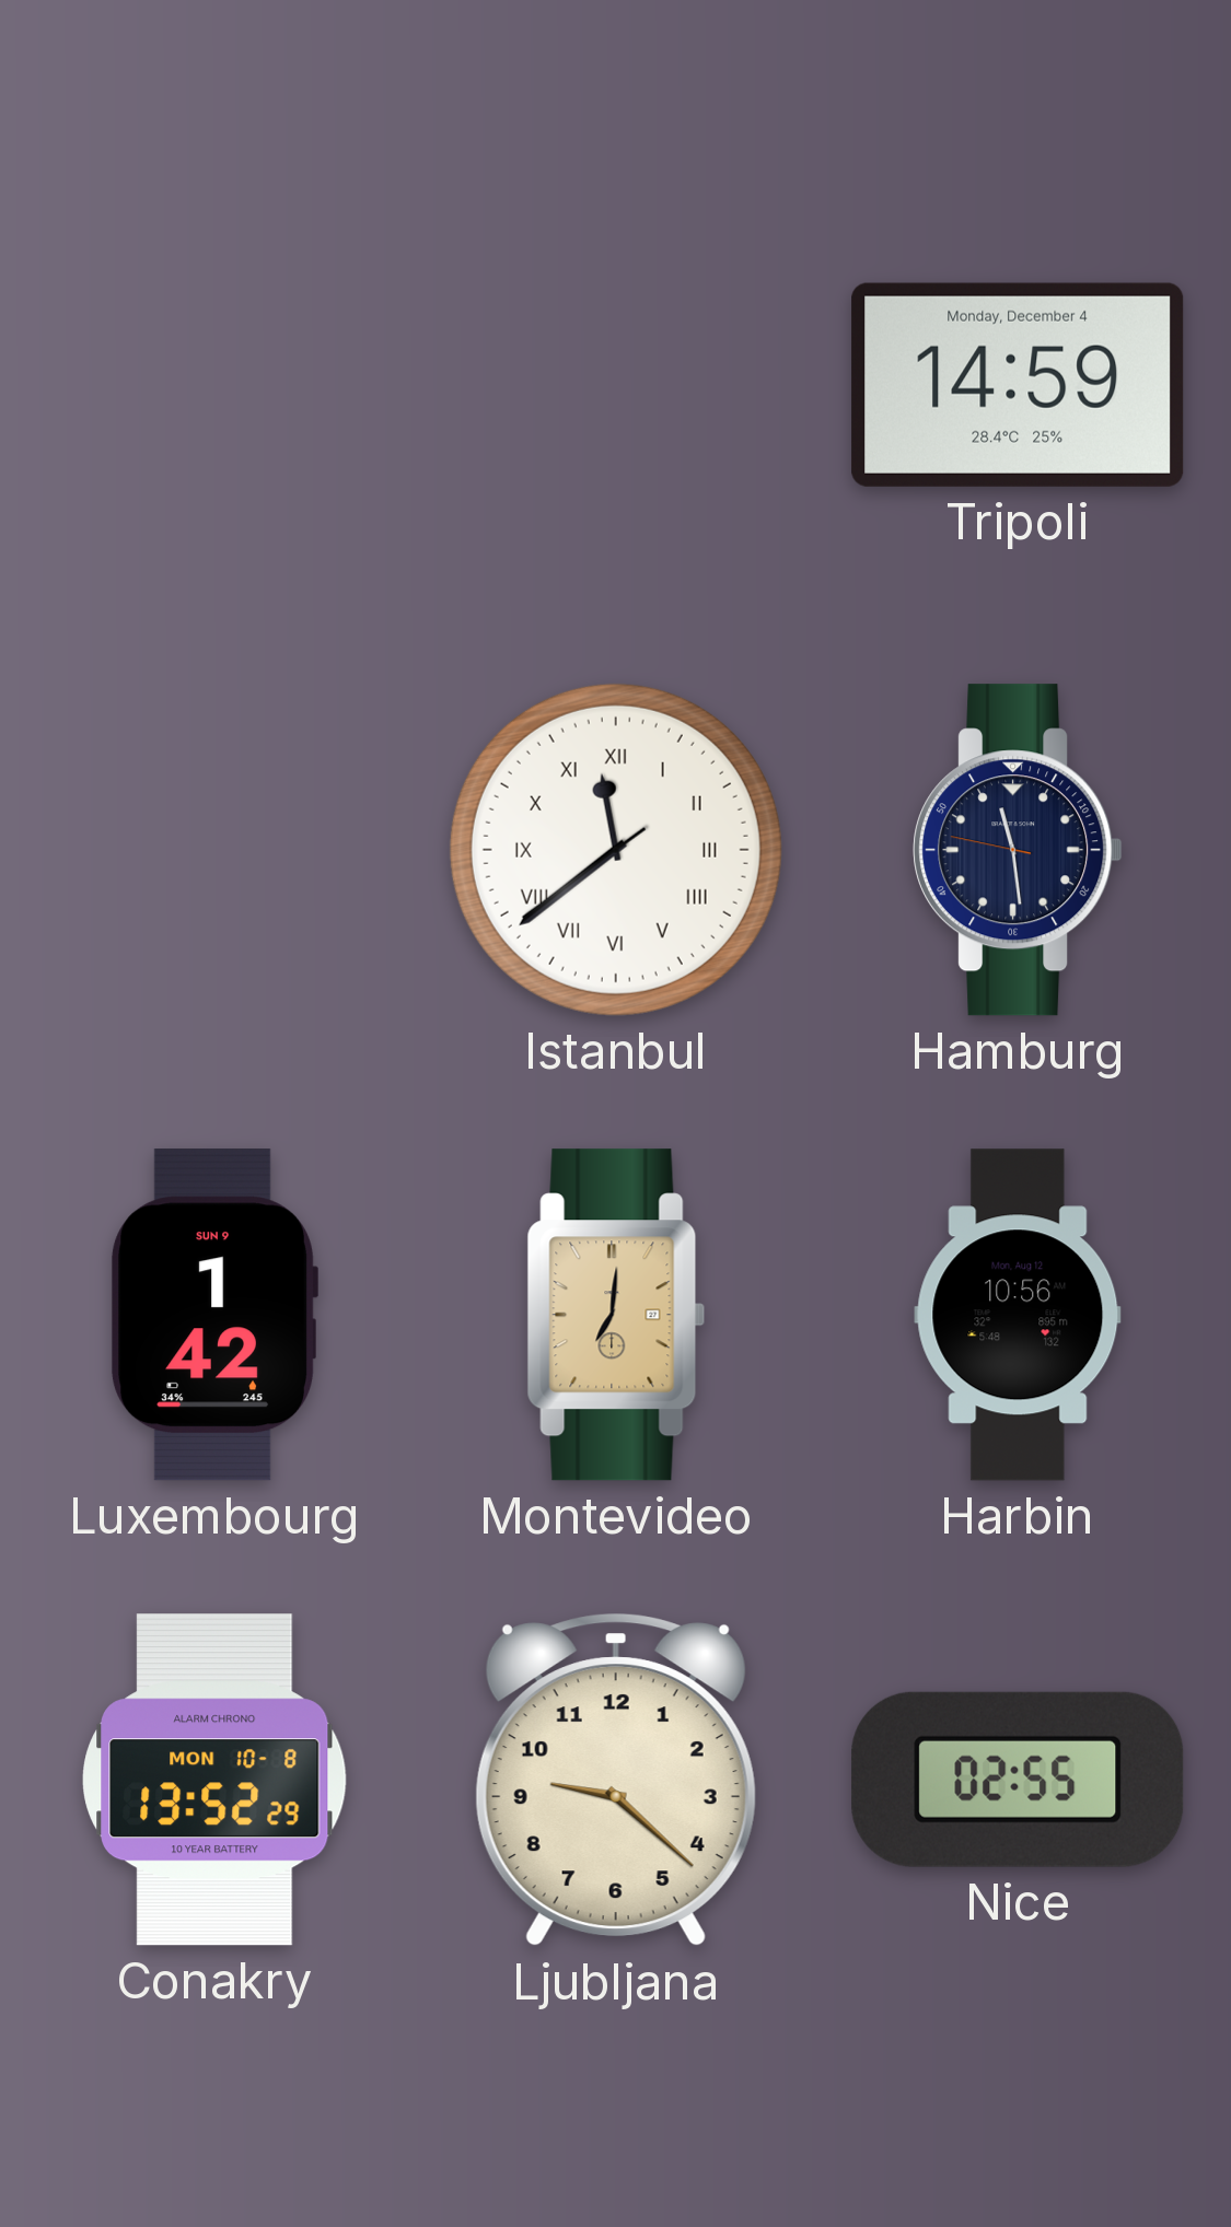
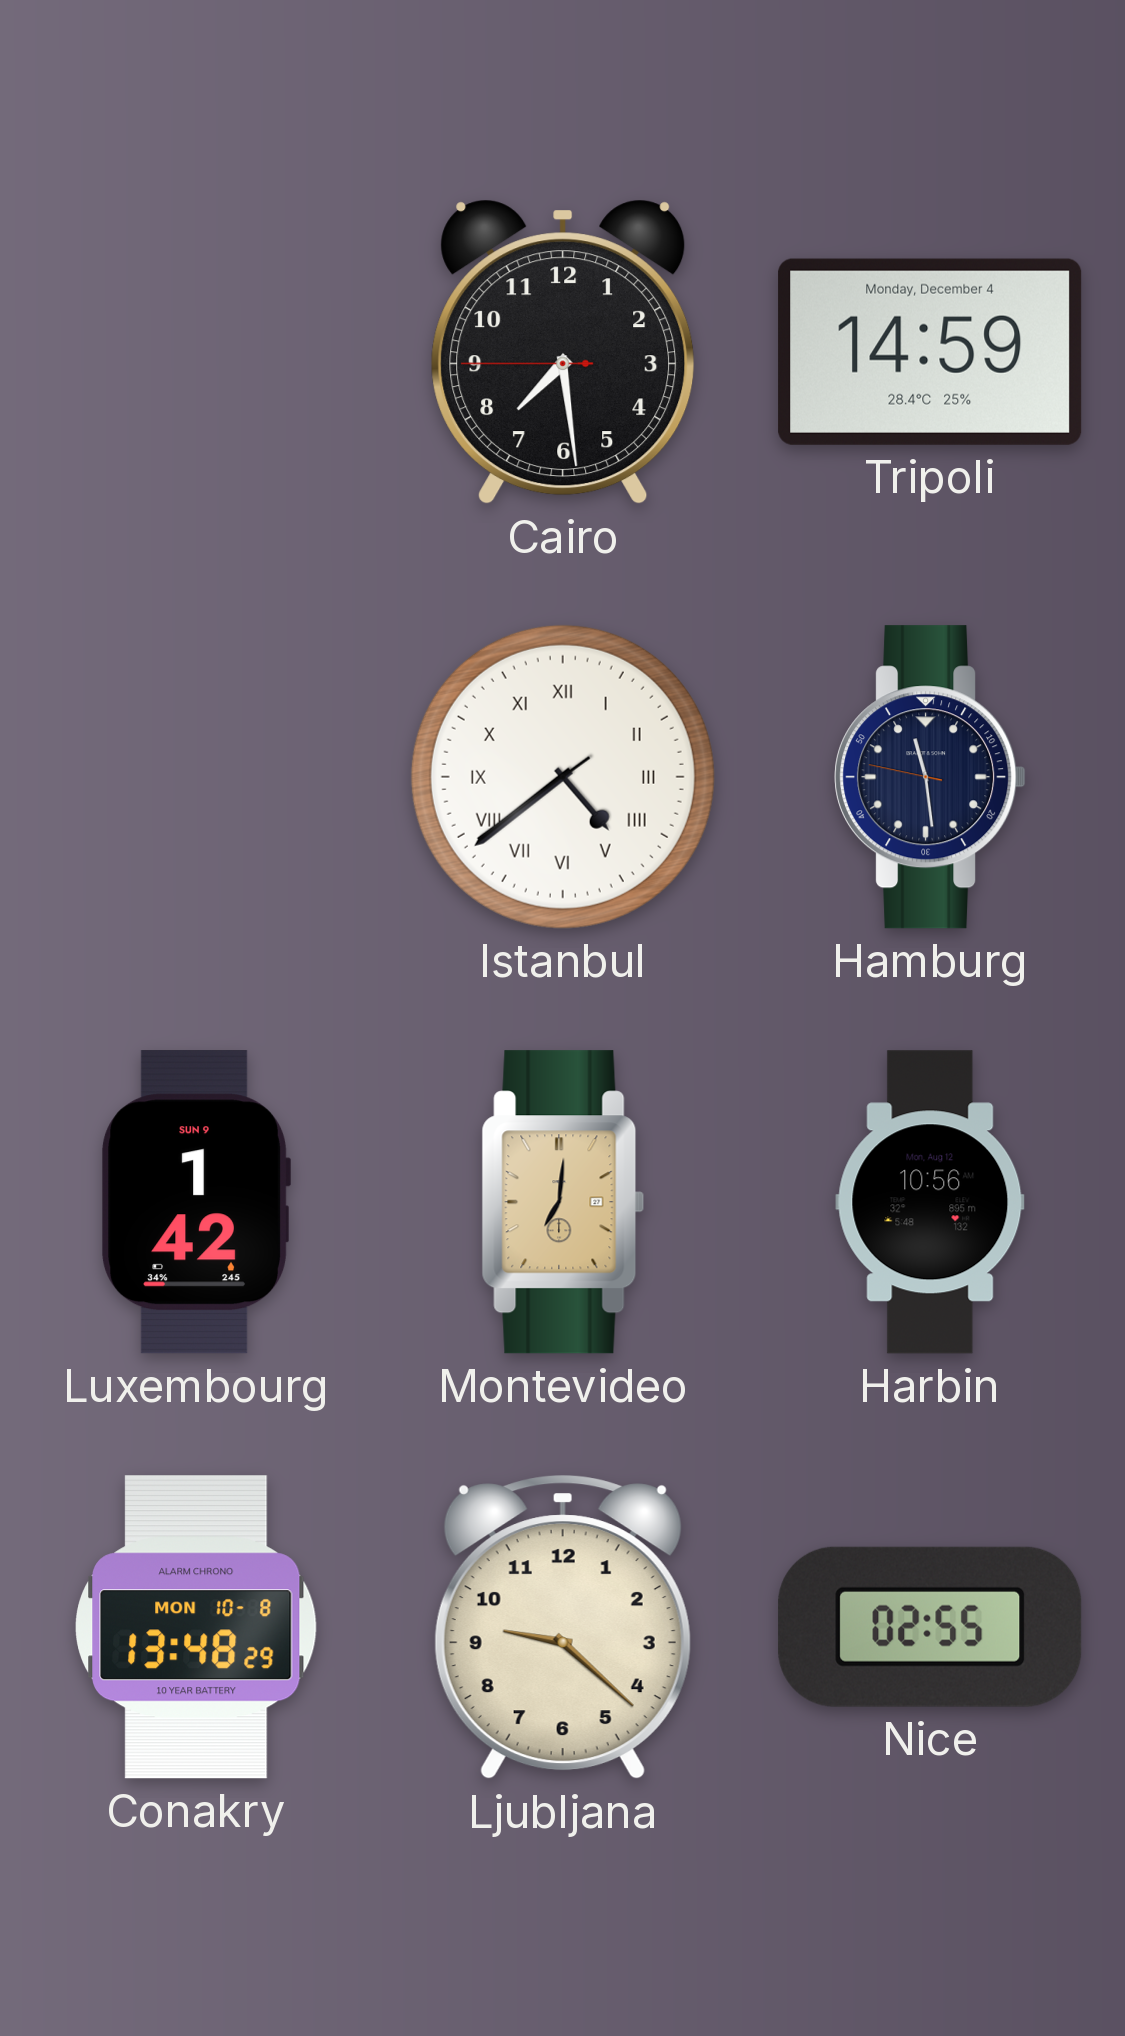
Cairo: none -> 7:28
Istanbul: 11:38 -> 4:38
Conakry: 13:52 -> 13:48
